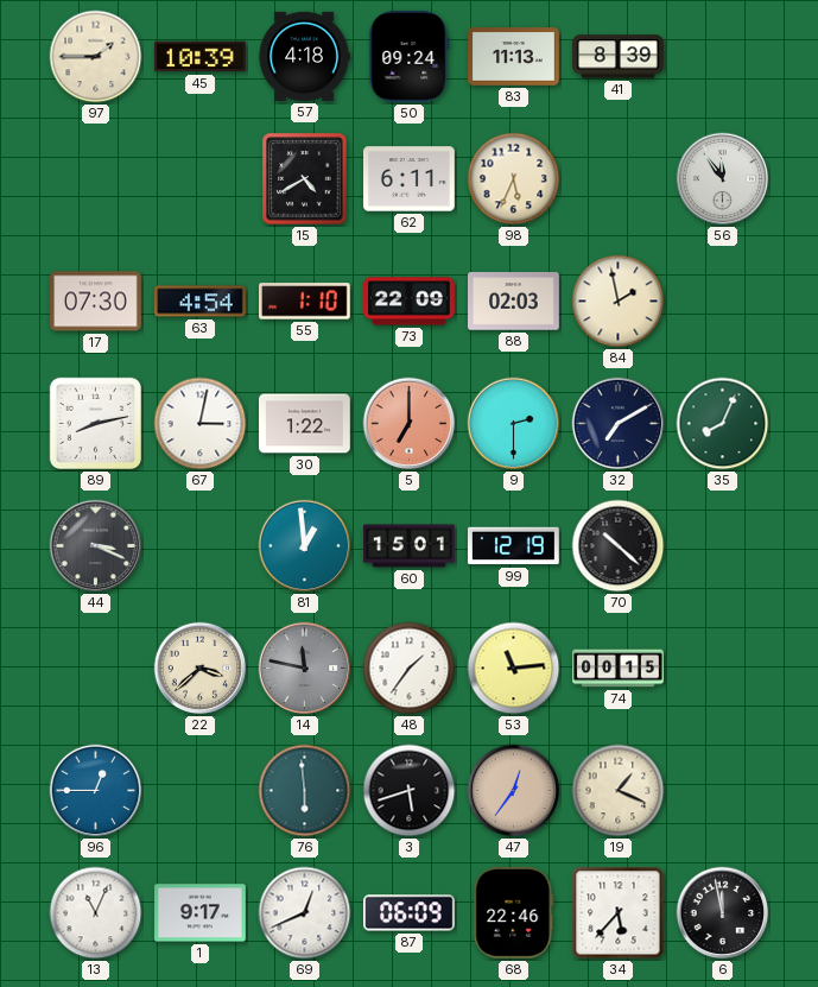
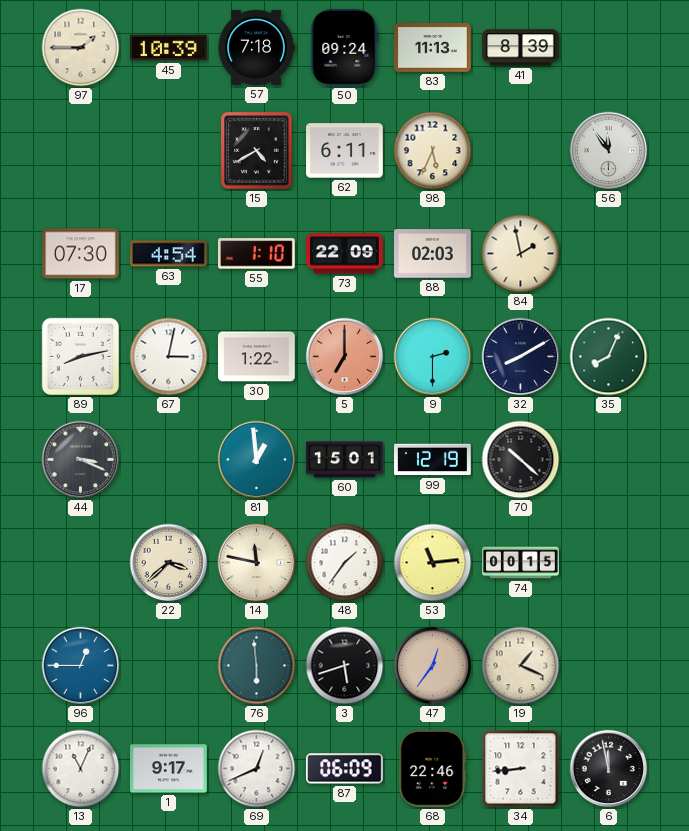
57: 4:18 -> 7:18
32: 7:10 -> 8:10
14 dial: grey -> cream
34: 5:37 -> 8:44
